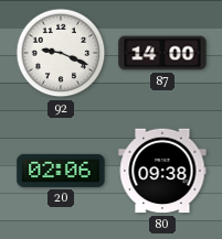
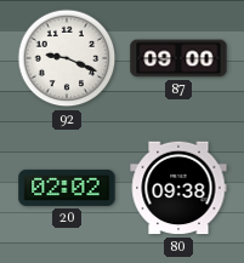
87: 14:00 -> 09:00
20: 02:06 -> 02:02
